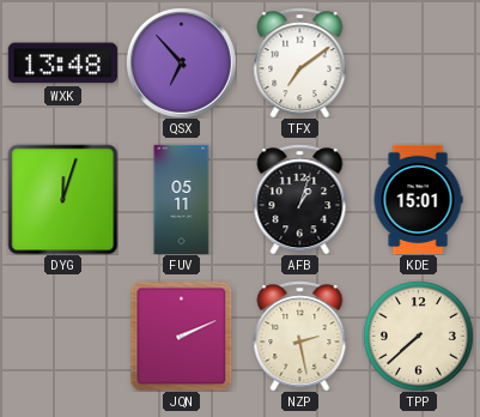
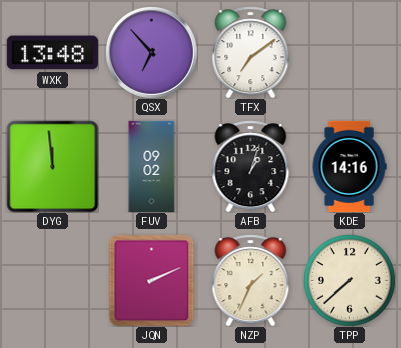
DYG: 12:03 -> 11:59
FUV: 05:11 -> 09:02
KDE: 15:01 -> 14:16
NZP: 2:28 -> 1:34
